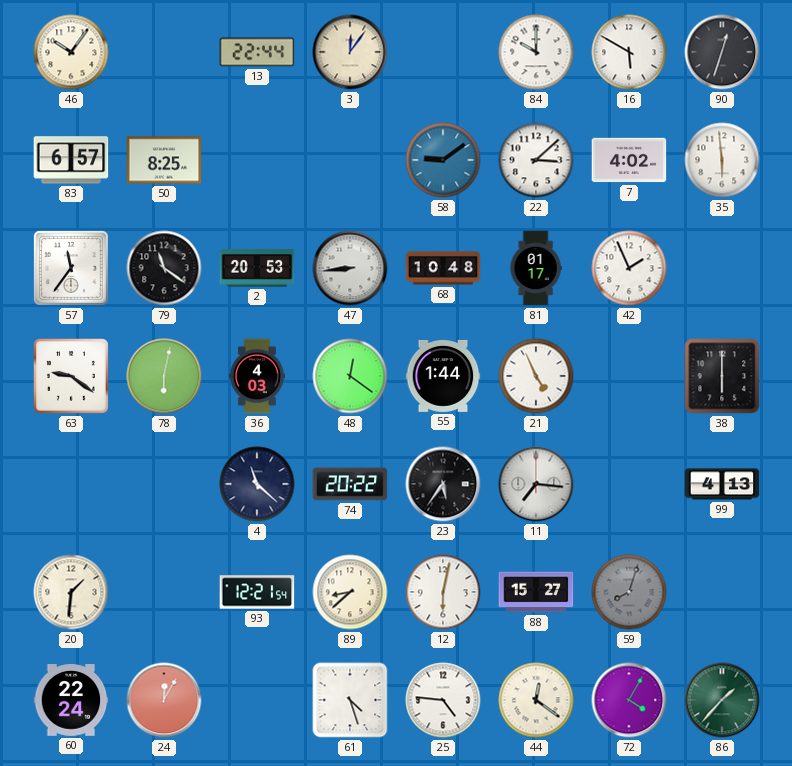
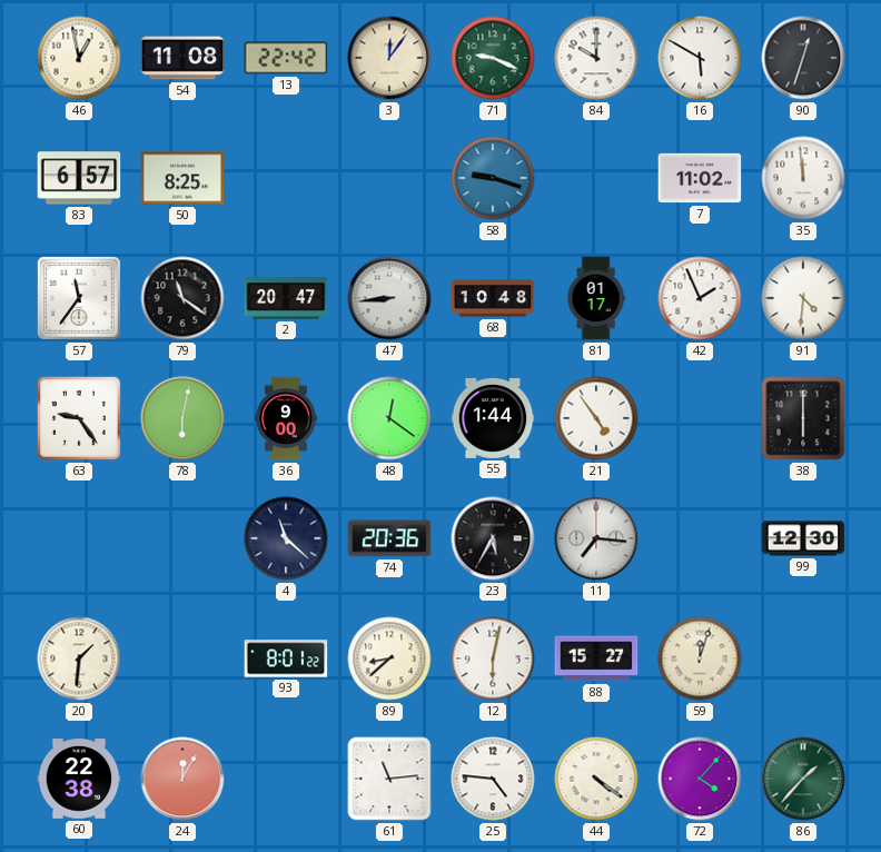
46: 10:06 -> 12:58
54: none -> 11:08
13: 22:44 -> 22:42
71: none -> 9:19
58: 9:09 -> 9:18
22: 3:08 -> none
7: 4:02 -> 11:02
35: 5:59 -> 11:59
2: 20:53 -> 20:47
91: none -> 4:31
63: 9:21 -> 9:24
36: 4:03 -> 9:00
21: 4:56 -> 4:54
74: 20:22 -> 20:36
23: 5:36 -> 5:35
99: 4:13 -> 12:30
93: 12:21 -> 8:01
59: 8:03 -> 12:03
59 dial: grey -> cream
60: 22:24 -> 22:38
61: 4:27 -> 11:14
44: 12:21 -> 4:21
72: 4:05 -> 4:07
